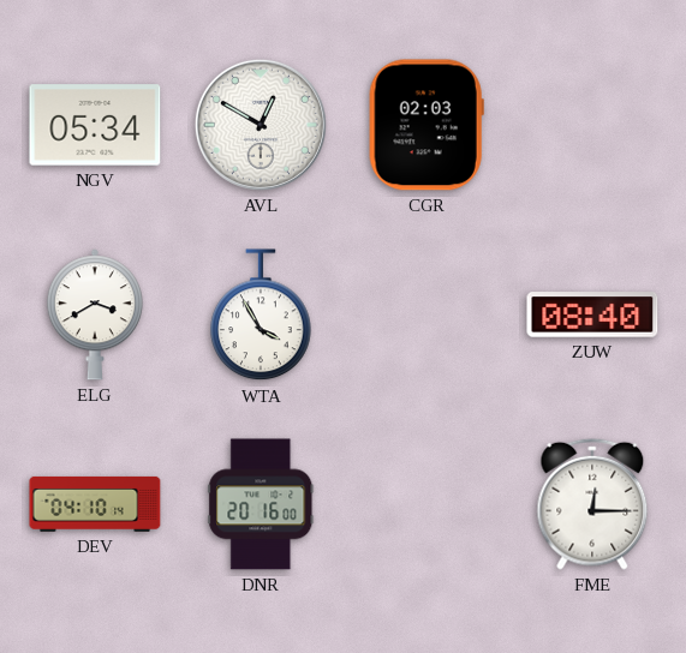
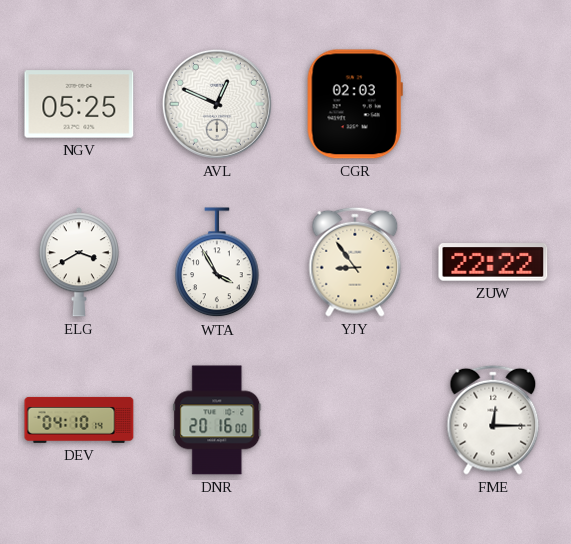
NGV: 05:34 -> 05:25
AVL: 12:50 -> 12:49
YJY: none -> 8:54
ZUW: 08:40 -> 22:22
